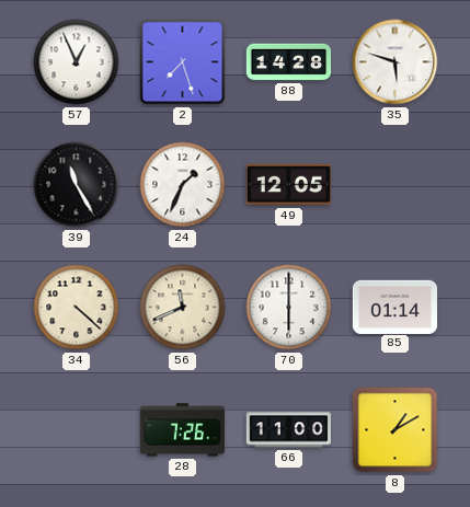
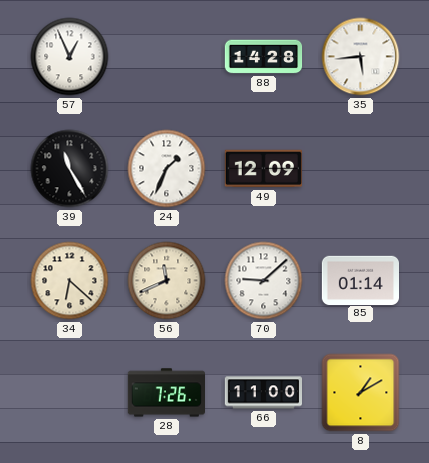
2: 7:27 -> none
35: 5:48 -> 5:44
49: 12:05 -> 12:09
34: 4:22 -> 6:22
70: 6:00 -> 9:08
